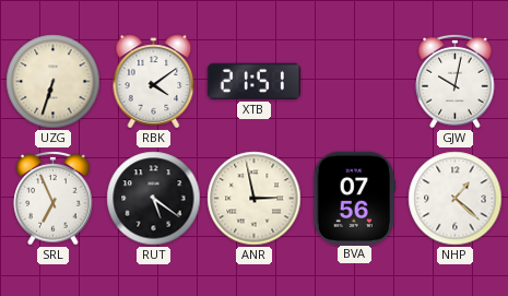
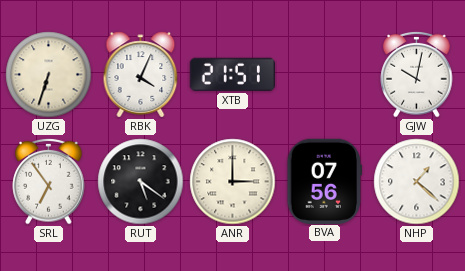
RBK: 4:09 -> 4:04
SRL: 6:56 -> 6:54
ANR: 2:58 -> 3:00
